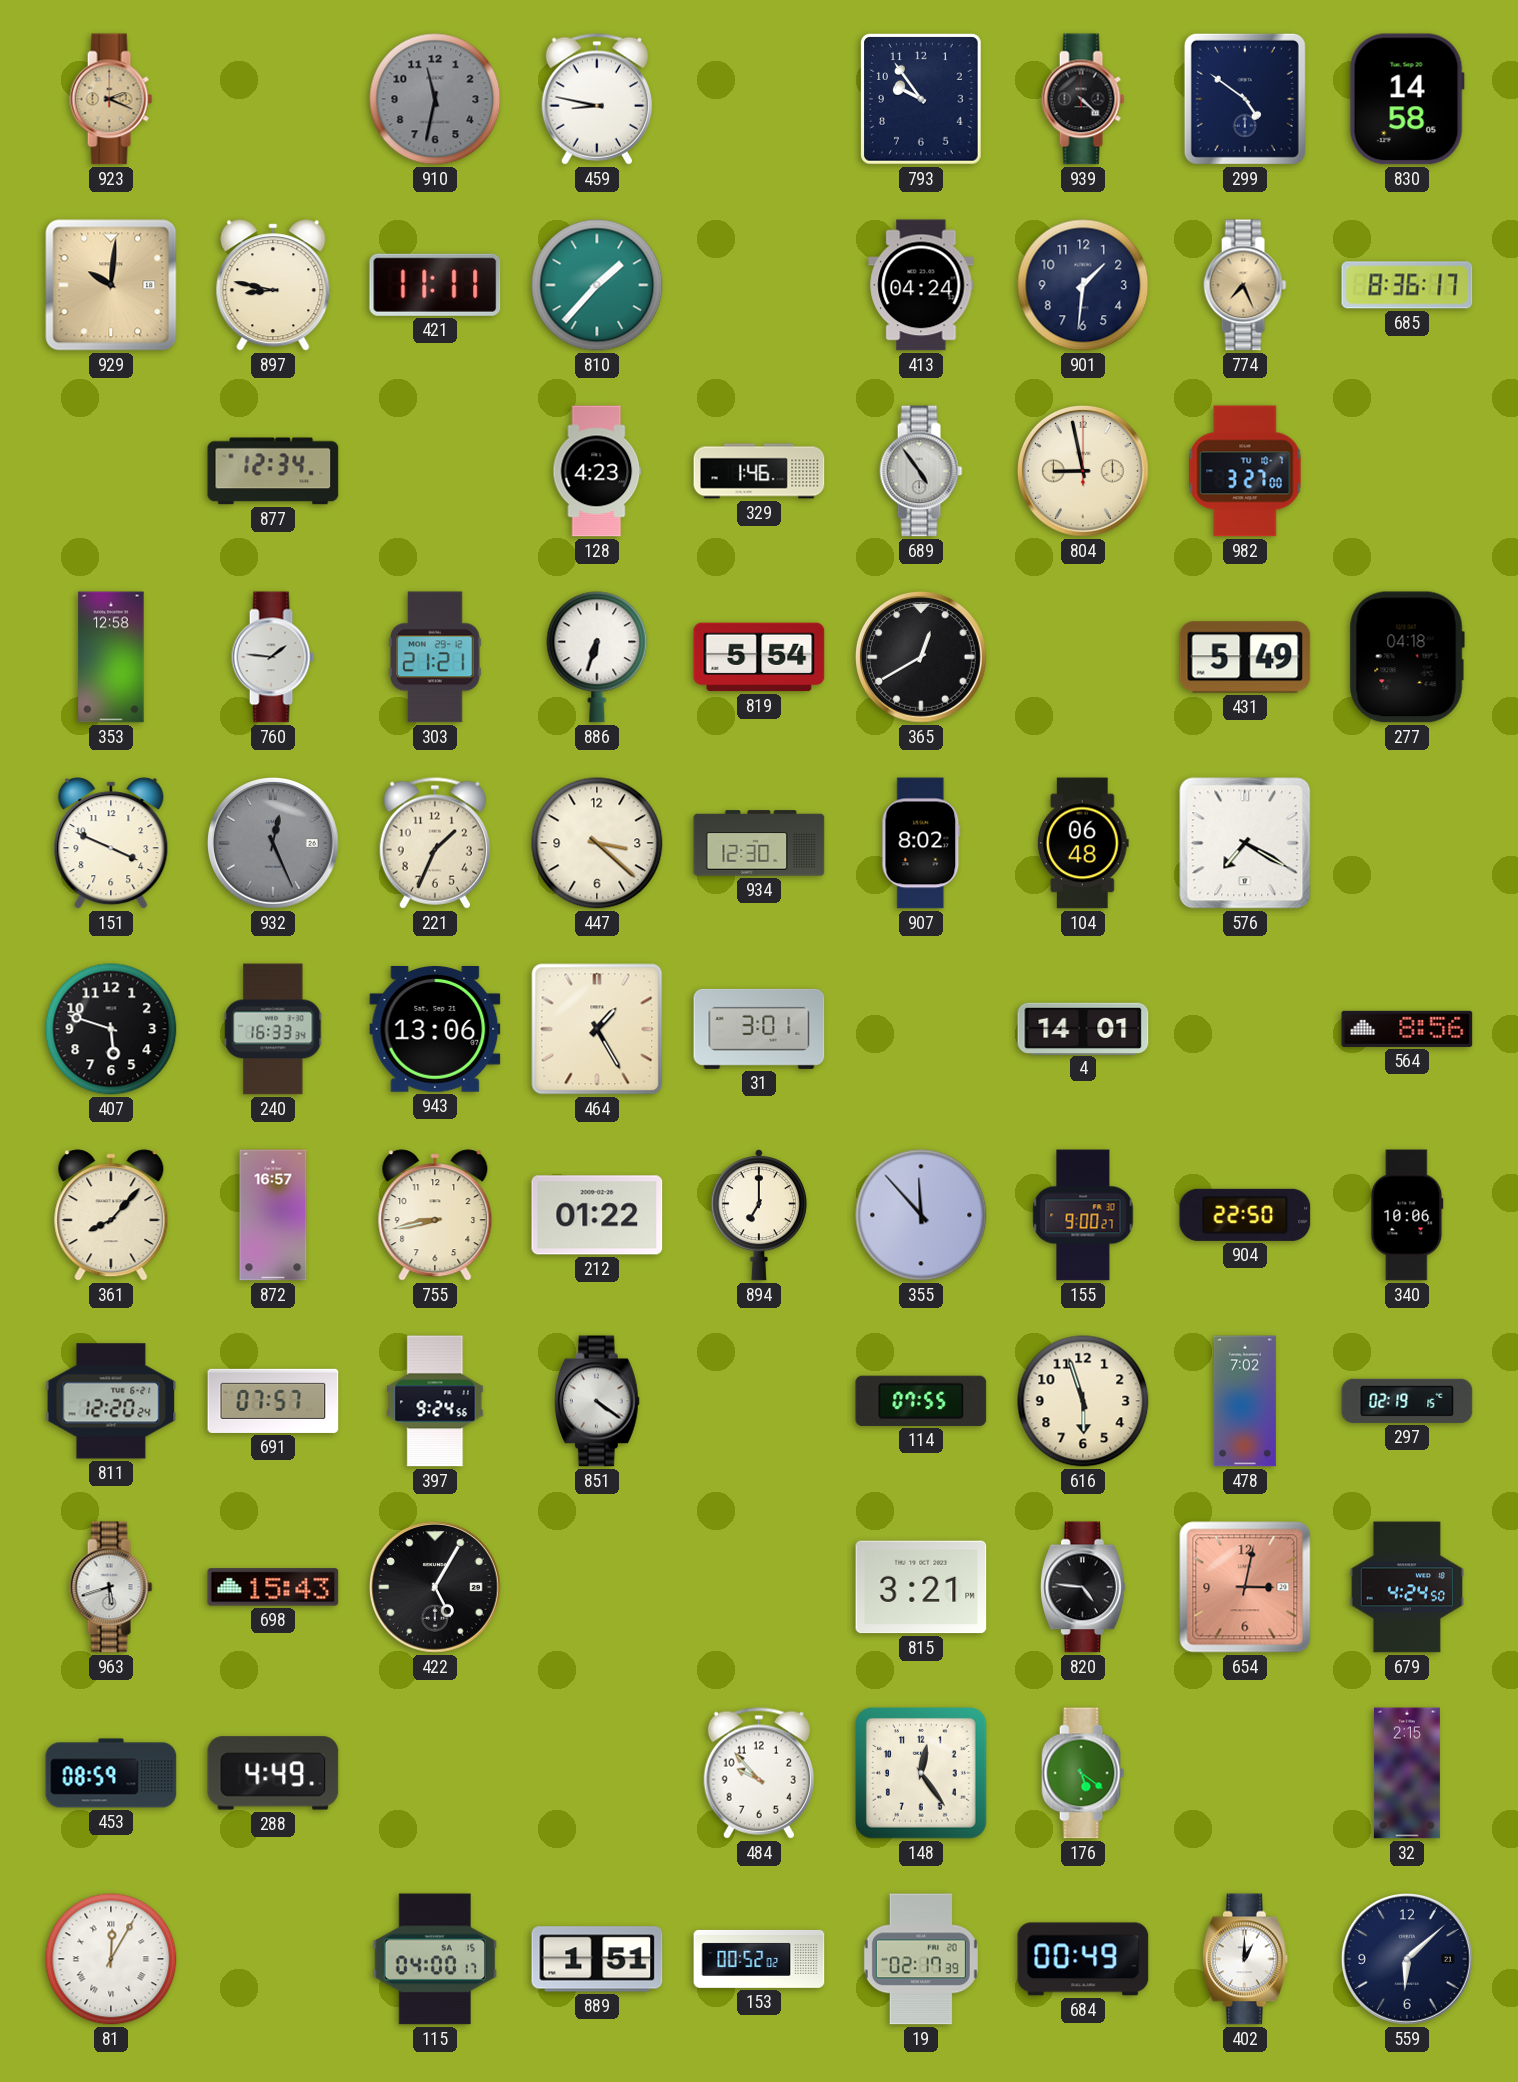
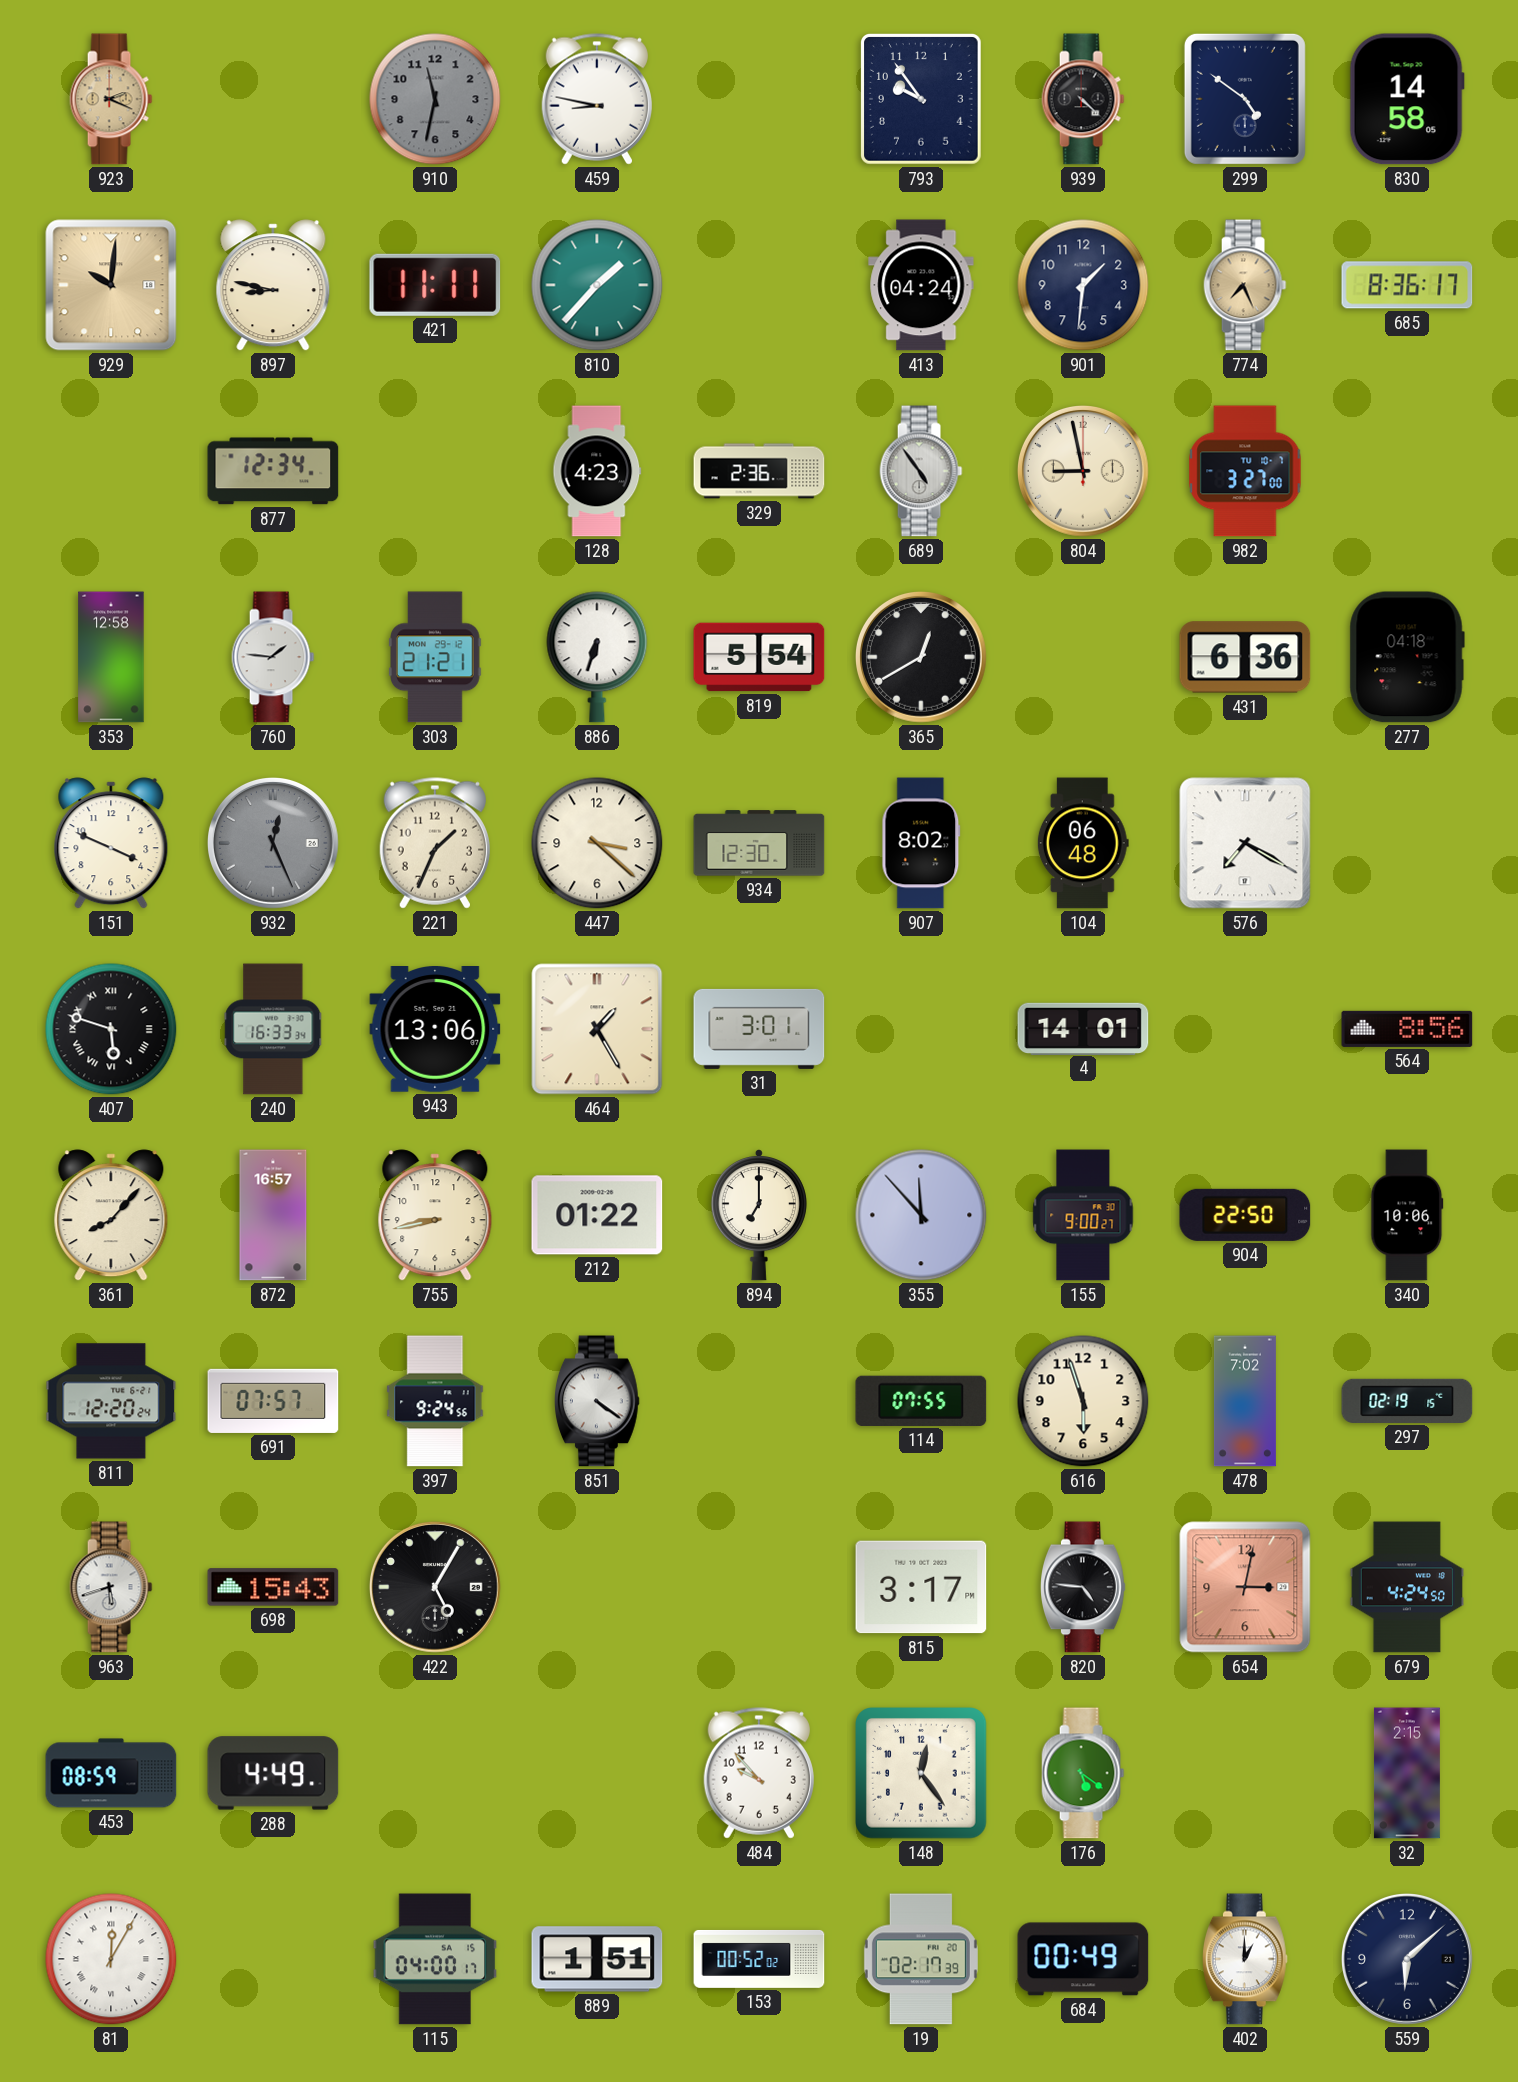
329: 1:46 -> 2:36
431: 5:49 -> 6:36
407 numerals: Arabic -> Roman
815: 3:21 -> 3:17
